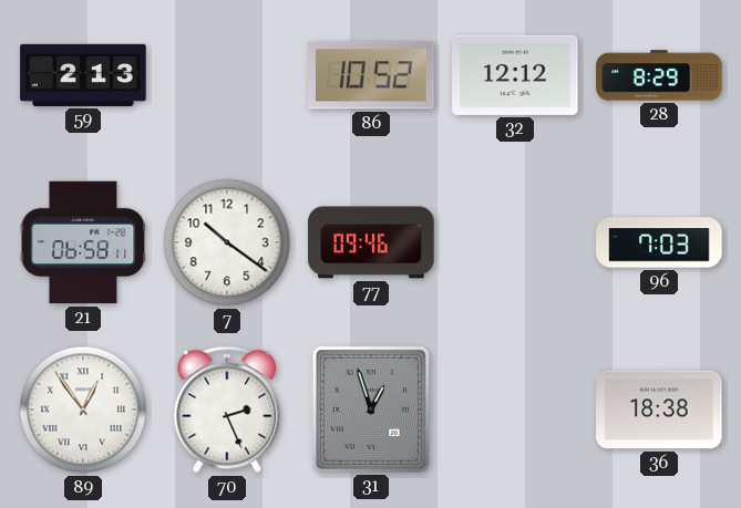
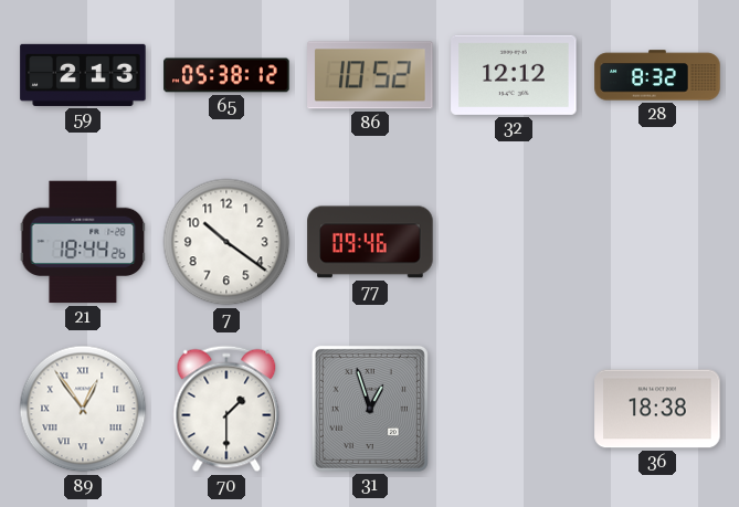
65: none -> 05:38
28: 8:29 -> 8:32
21: 06:58 -> 18:44
96: 7:03 -> none
70: 2:26 -> 1:30
